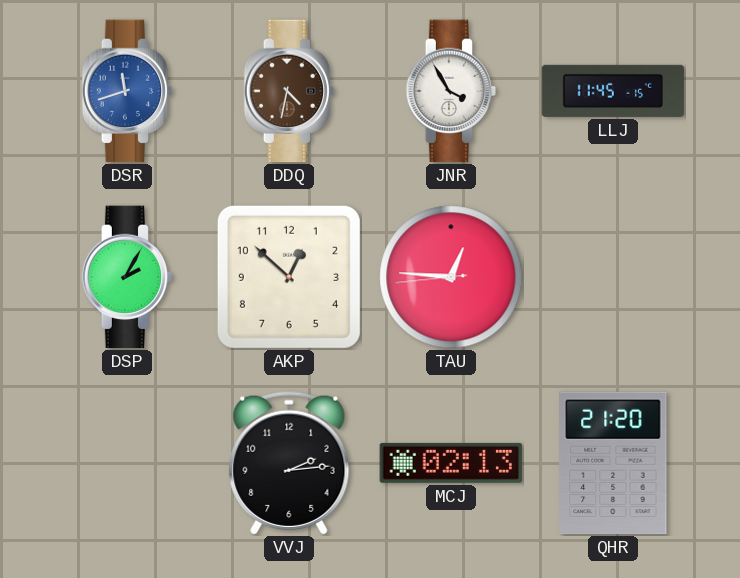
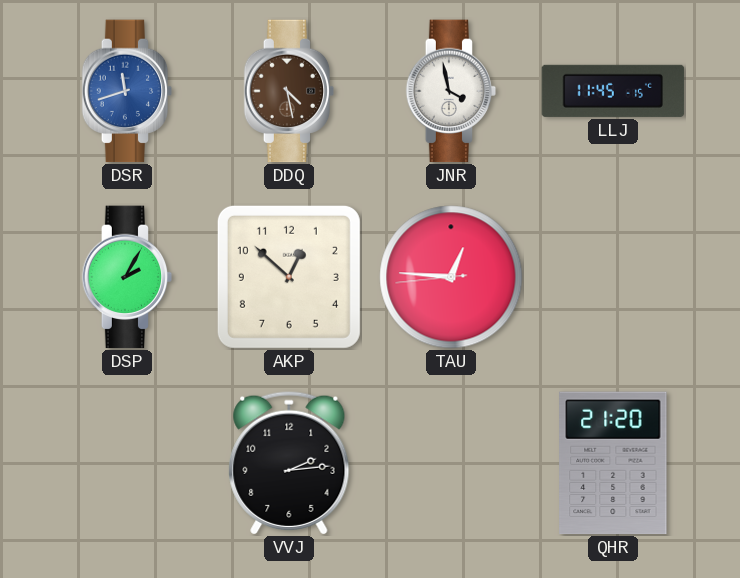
DDQ: 4:32 -> 4:28
JNR: 3:55 -> 3:58
MCJ: 02:13 -> none
